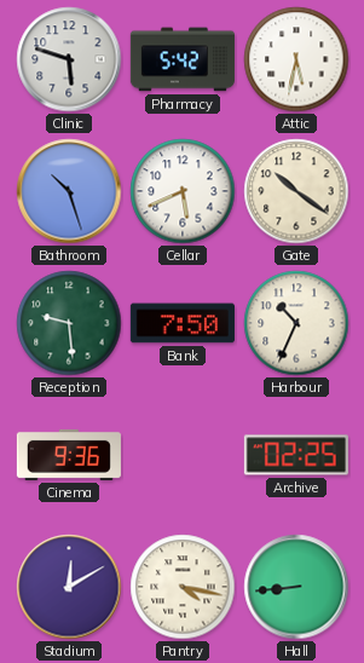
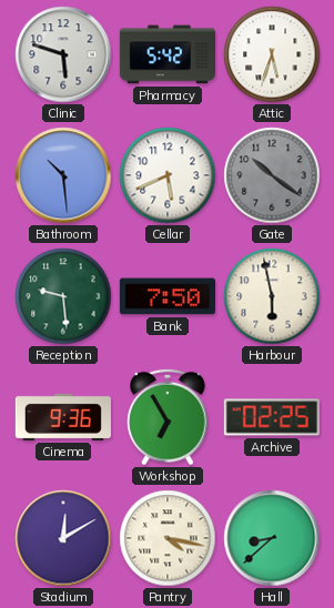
Attic: 5:32 -> 5:33
Bathroom: 10:27 -> 10:29
Gate dial: cream -> grey
Harbour: 10:34 -> 5:58
Workshop: none -> 6:55
Hall: 8:44 -> 8:38
